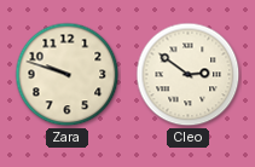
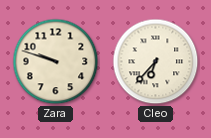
Cleo: 2:51 -> 6:37
